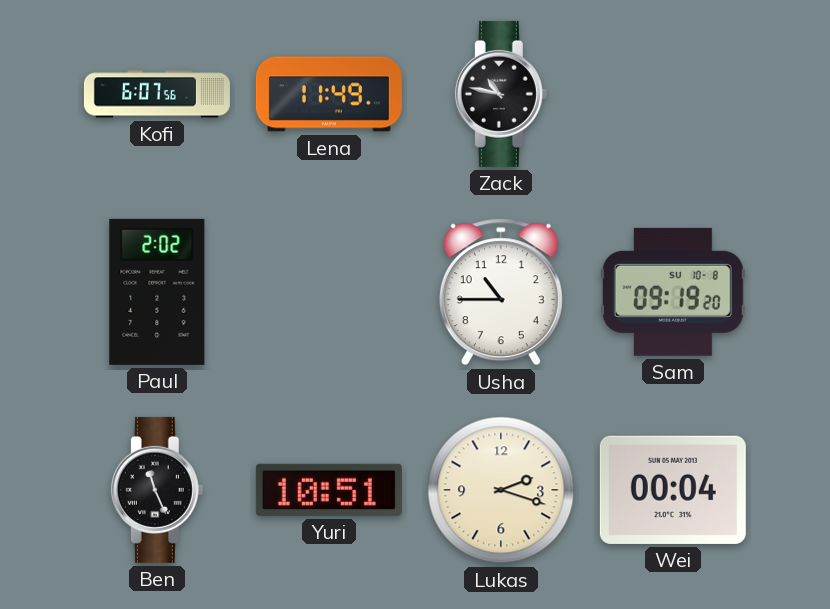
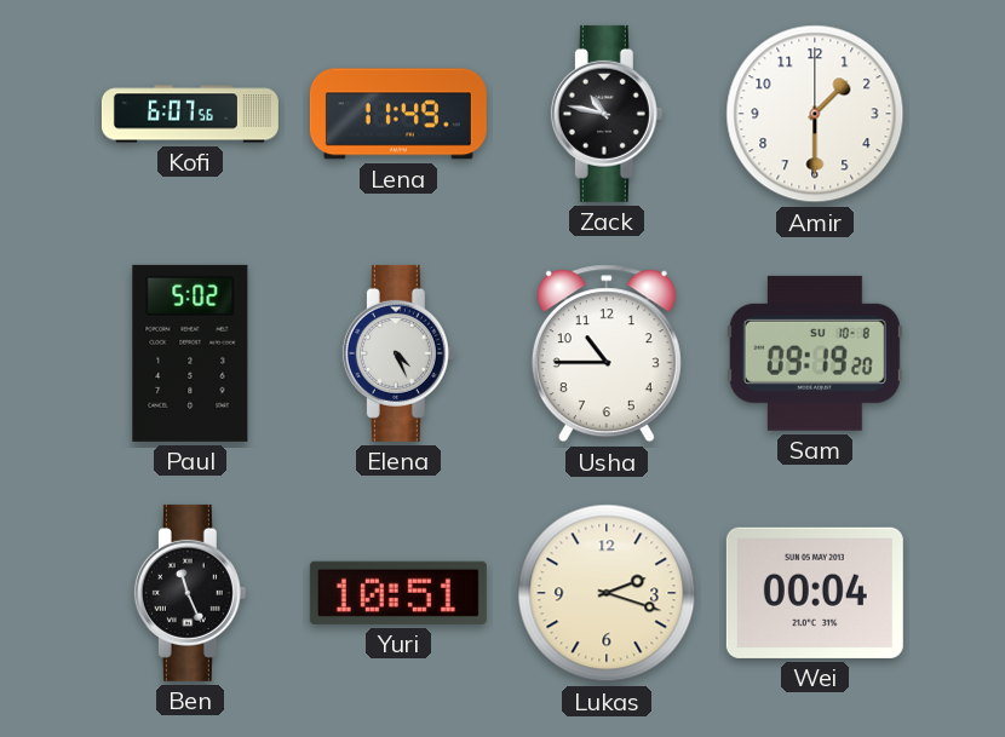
Amir: none -> 1:30
Paul: 2:02 -> 5:02
Elena: none -> 4:26
